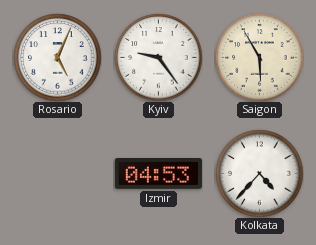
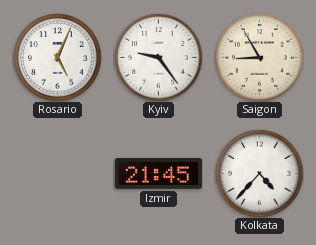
Saigon: 5:55 -> 8:55
Izmir: 04:53 -> 21:45
